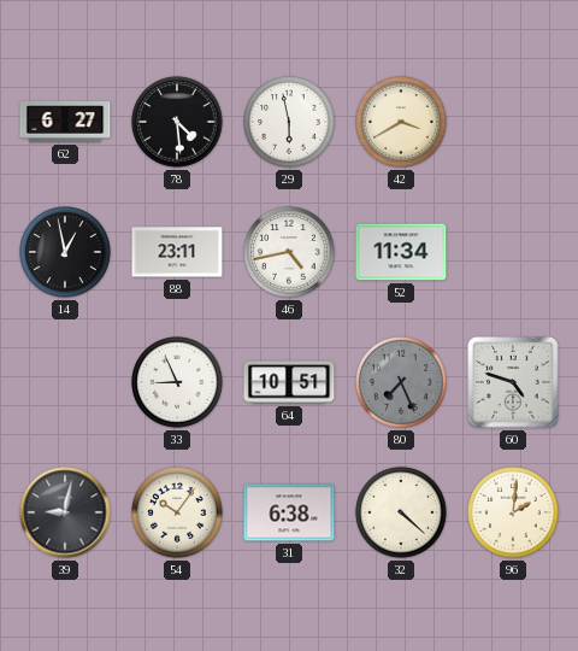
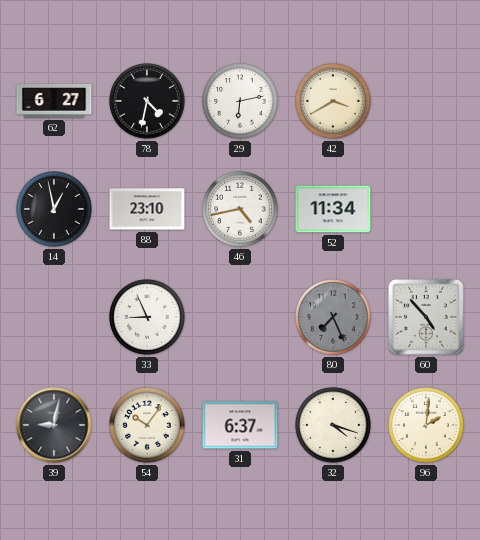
78: 4:29 -> 4:32
29: 5:58 -> 6:13
88: 23:11 -> 23:10
64: 10:51 -> none
60: 4:48 -> 4:53
31: 6:38 -> 6:37
32: 4:22 -> 4:18
